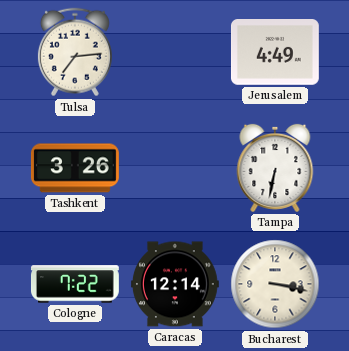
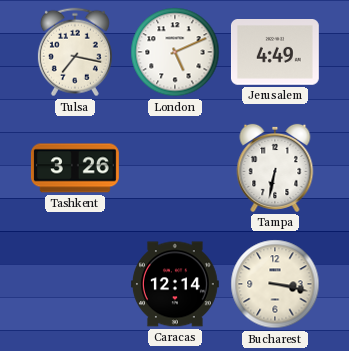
Tulsa: 7:14 -> 7:17
London: none -> 5:11
Cologne: 7:22 -> none
